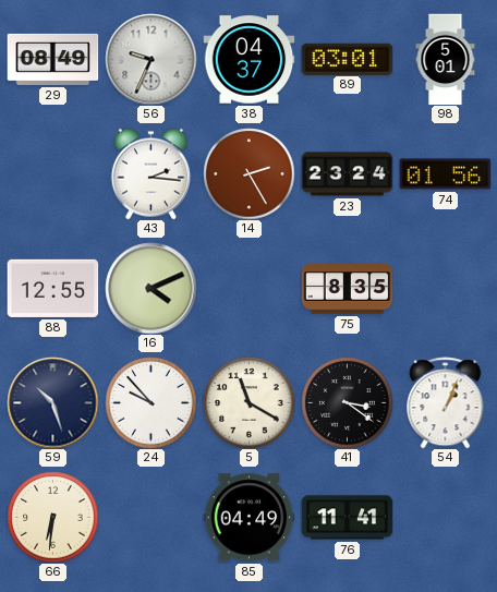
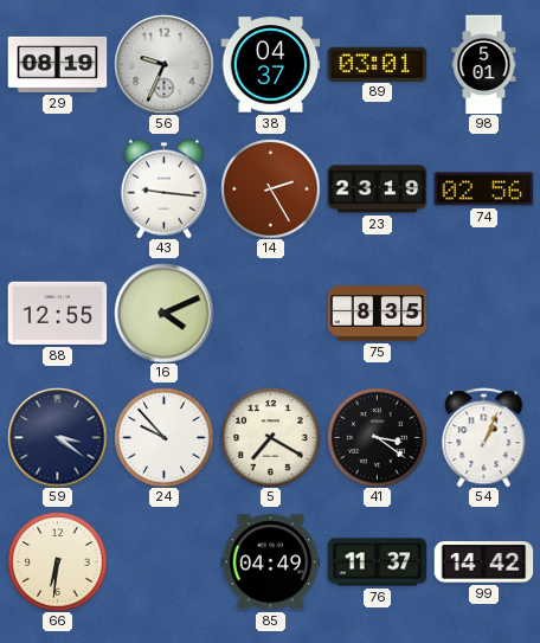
29: 08:49 -> 08:19
43: 2:16 -> 9:16
23: 23:24 -> 23:19
74: 01:56 -> 02:56
59: 10:27 -> 3:21
5: 11:20 -> 7:20
76: 11:41 -> 11:37
99: none -> 14:42
